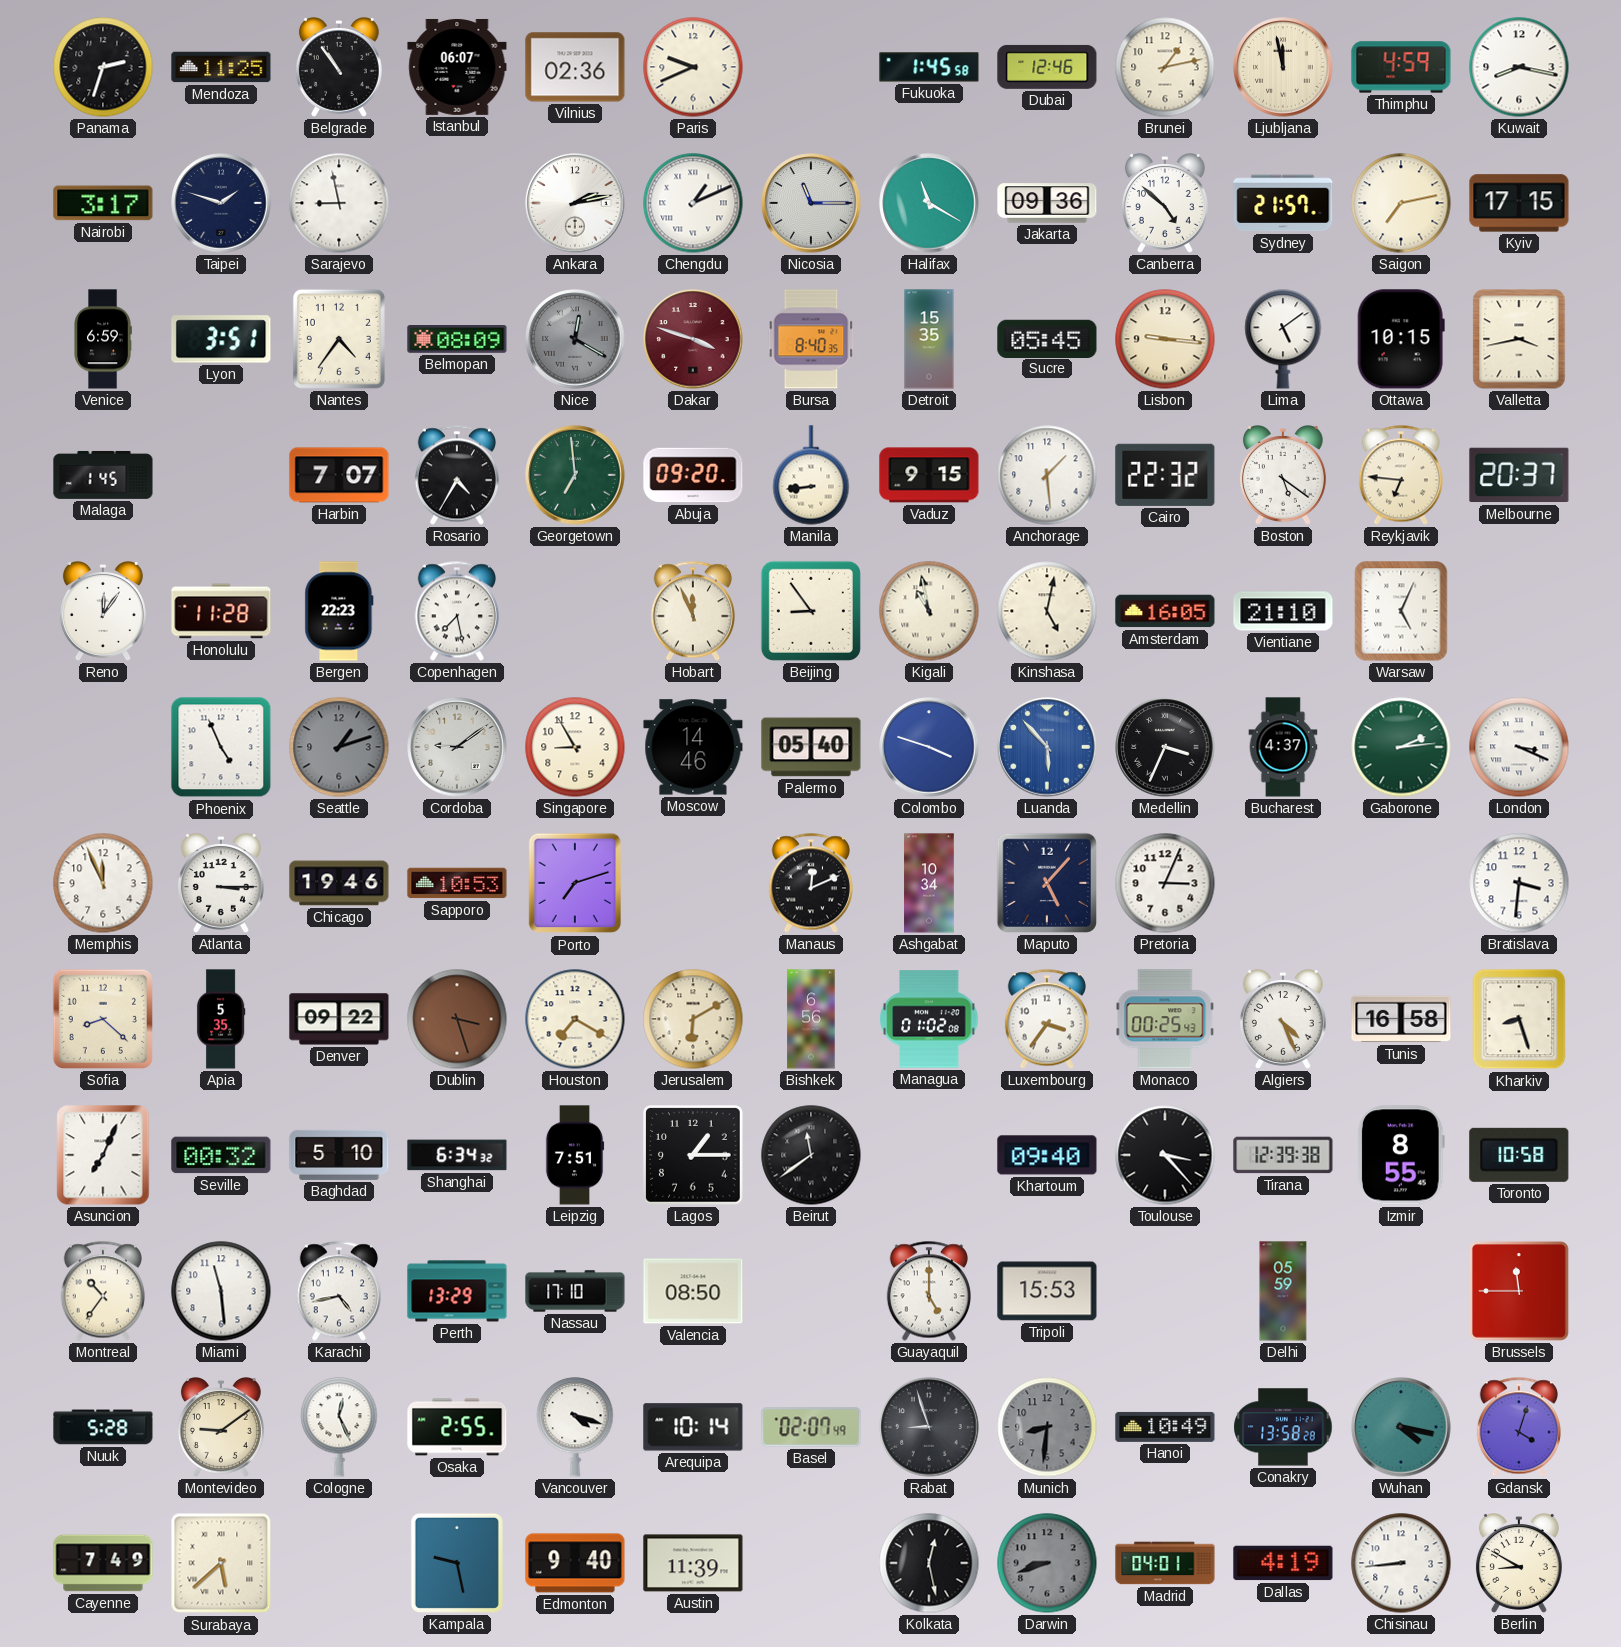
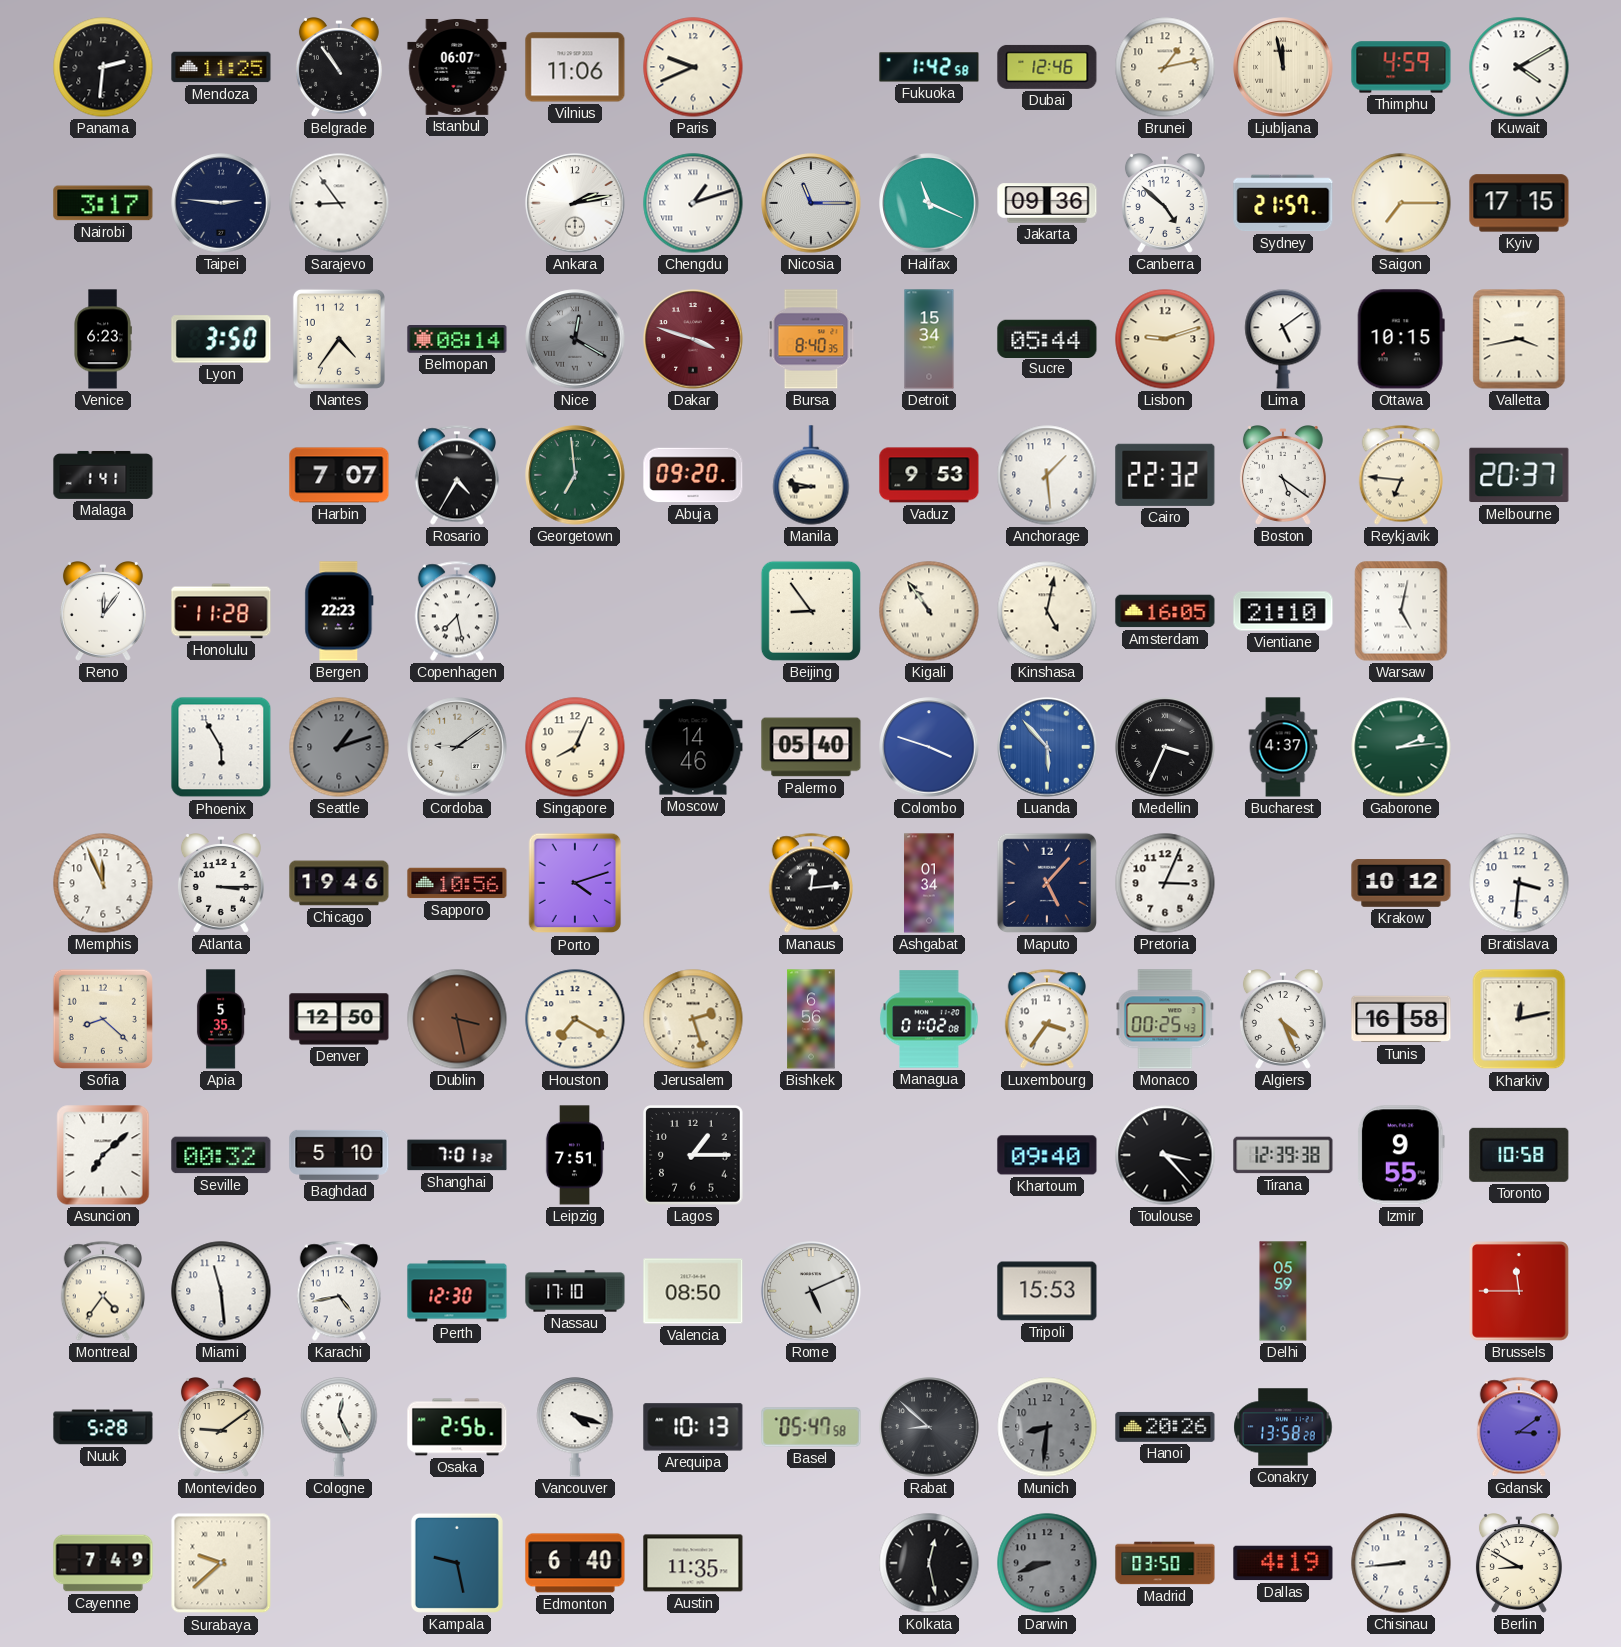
Panama: 2:33 -> 2:31
Vilnius: 02:36 -> 11:06
Fukuoka: 1:45 -> 1:42
Kuwait: 8:17 -> 4:10
Taipei: 1:48 -> 2:46
Sarajevo: 8:58 -> 8:54
Chengdu: 1:11 -> 1:12
Halifax: 11:20 -> 11:19
Saigon: 7:13 -> 7:15
Venice: 6:59 -> 6:23
Lyon: 3:51 -> 3:50
Belmopan: 08:09 -> 08:14
Detroit: 15:35 -> 15:34
Sucre: 05:45 -> 05:44
Lisbon: 9:16 -> 9:12
Malaga: 1:45 -> 1:41
Manila: 8:44 -> 8:47
Vaduz: 9:15 -> 9:53
Hobart: 11:56 -> none
Kigali: 10:58 -> 10:54
Warsaw: 5:04 -> 5:02
Phoenix: 4:56 -> 5:55
Singapore: 8:55 -> 8:04
London: 3:19 -> none
Sapporo: 10:53 -> 10:56
Porto: 7:12 -> 4:12
Manaus: 12:11 -> 12:14
Ashgabat: 10:34 -> 01:34
Krakow: none -> 10:12
Denver: 09:22 -> 12:50
Dublin: 3:27 -> 3:28
Jerusalem: 6:10 -> 2:27
Kharkiv: 8:27 -> 12:13
Asuncion: 7:04 -> 7:08
Shanghai: 6:34 -> 7:01
Beirut: 11:39 -> none
Izmir: 8:55 -> 9:55
Montreal: 10:36 -> 4:36
Perth: 13:29 -> 12:30
Rome: none -> 5:11
Guayaquil: 5:00 -> none
Osaka: 2:55 -> 2:56
Arequipa: 10:14 -> 10:13
Basel: 02:07 -> 05:47
Rabat: 8:57 -> 8:52
Hanoi: 10:49 -> 20:26
Wuhan: 4:17 -> none
Gdansk: 4:03 -> 3:09
Surabaya: 5:38 -> 9:38
Edmonton: 9:40 -> 6:40
Austin: 11:39 -> 11:35
Madrid: 04:01 -> 03:50
